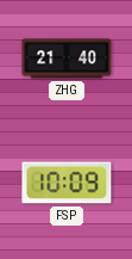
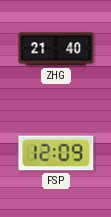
FSP: 10:09 -> 12:09
